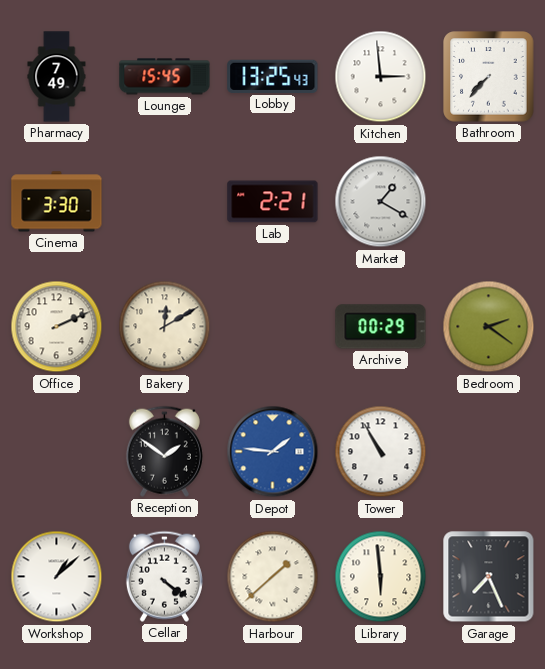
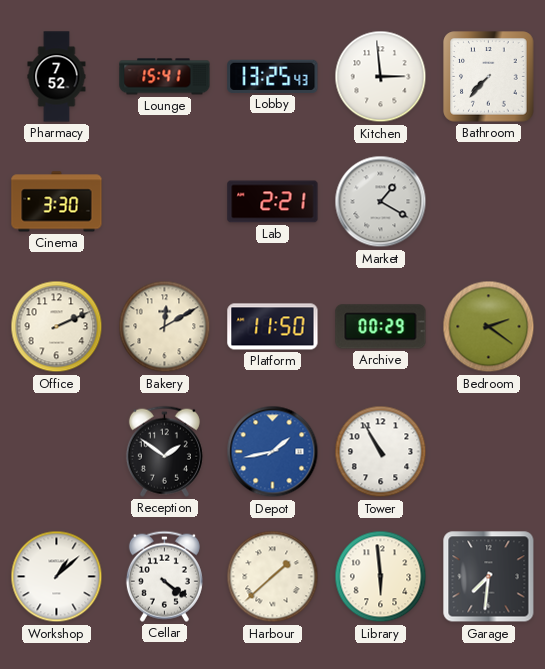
Pharmacy: 7:49 -> 7:52
Lounge: 15:45 -> 15:41
Platform: none -> 11:50
Depot: 1:46 -> 1:43
Garage: 7:26 -> 7:31
